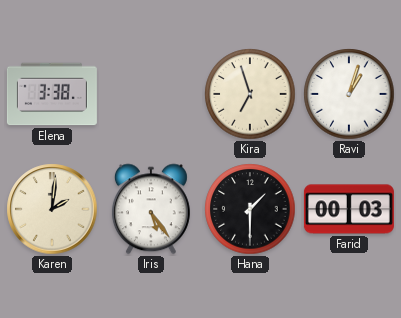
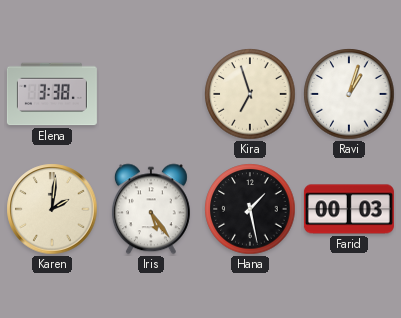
Hana: 1:30 -> 1:28
